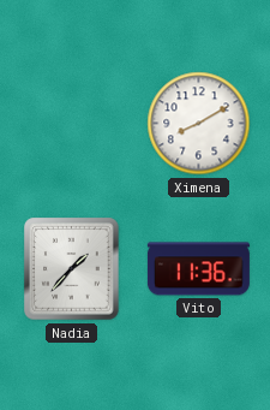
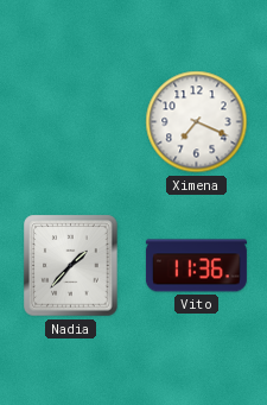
Ximena: 8:10 -> 7:19
